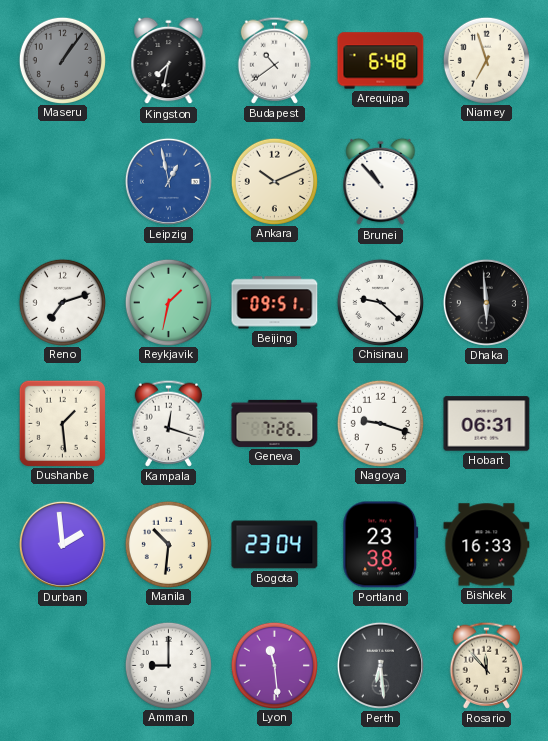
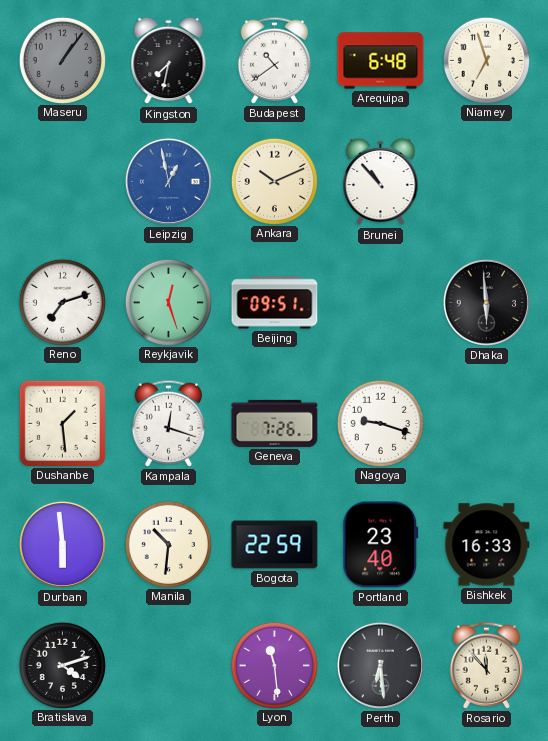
Reykjavik: 1:32 -> 12:27
Chisinau: 9:22 -> none
Hobart: 06:31 -> none
Durban: 1:59 -> 5:59
Bogota: 23:04 -> 22:59
Portland: 23:38 -> 23:40
Bratislava: none -> 4:12
Amman: 9:00 -> none
